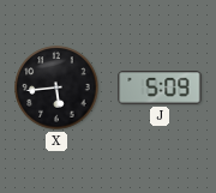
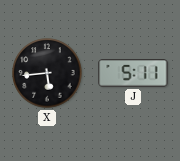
J: 5:09 -> 5:11
